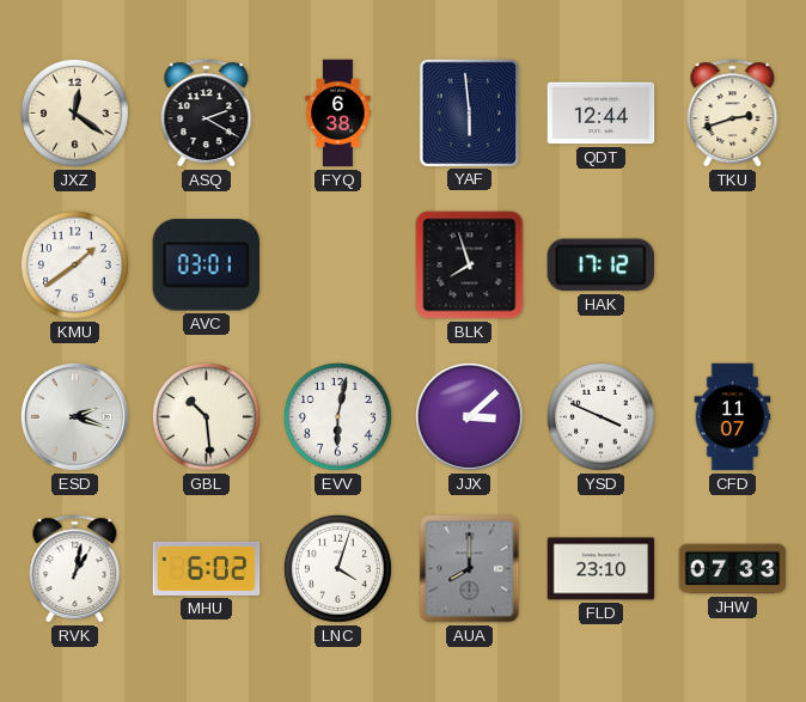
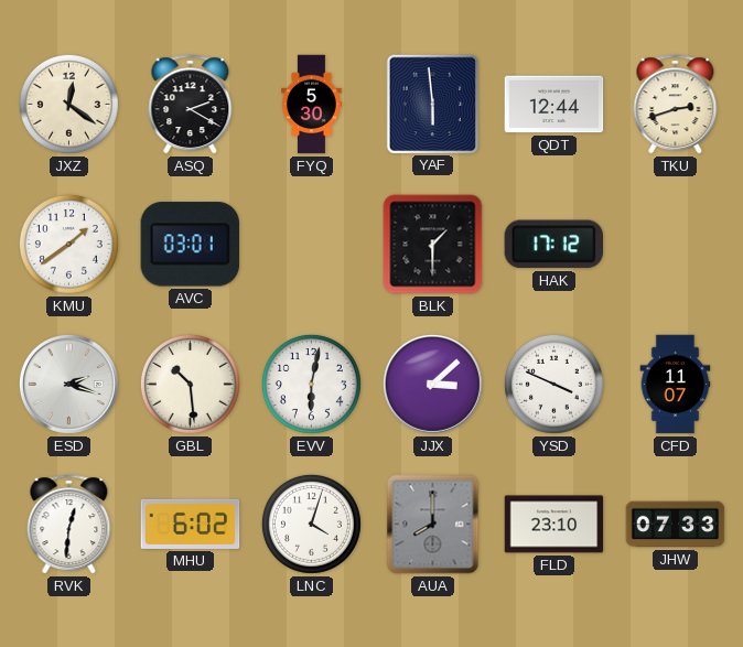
FYQ: 6:38 -> 5:30
BLK: 7:57 -> 1:30
RVK: 1:02 -> 12:31
